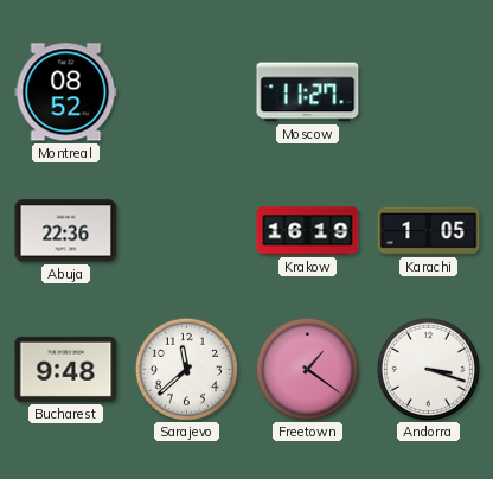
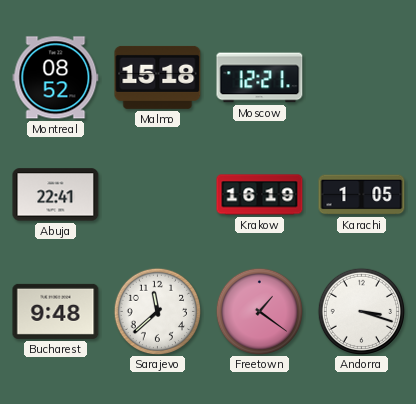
Malmo: none -> 15:18
Moscow: 11:27 -> 12:21
Abuja: 22:36 -> 22:41
